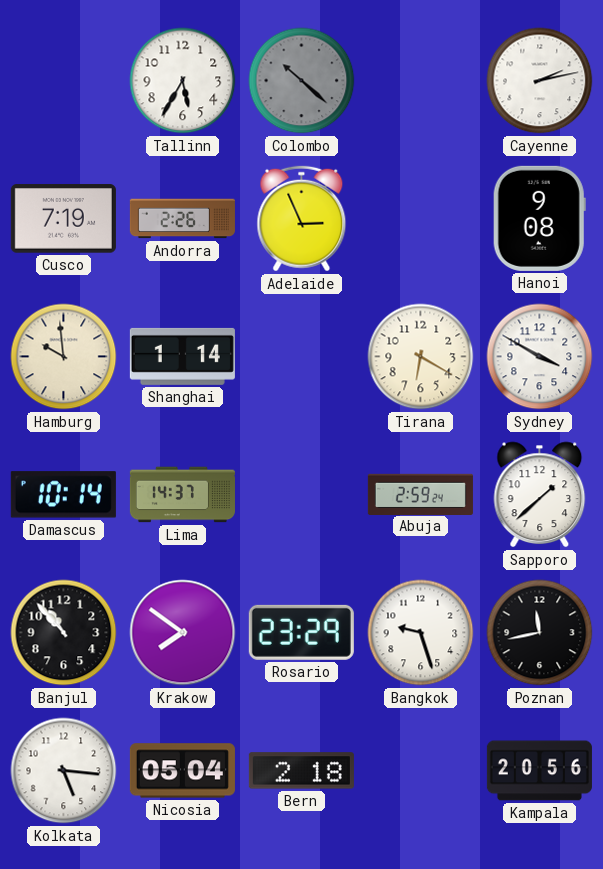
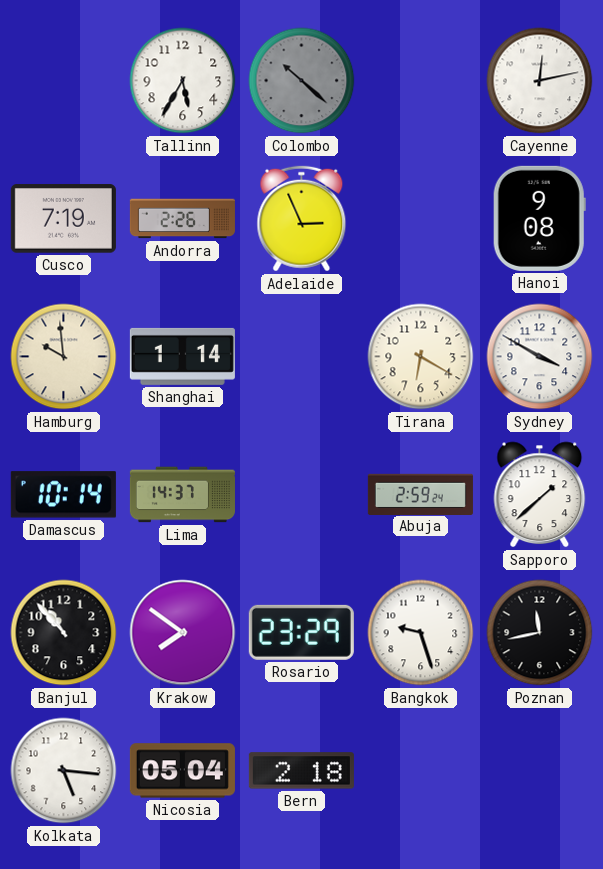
Cayenne: 2:13 -> 12:13
Kampala: 20:56 -> none
